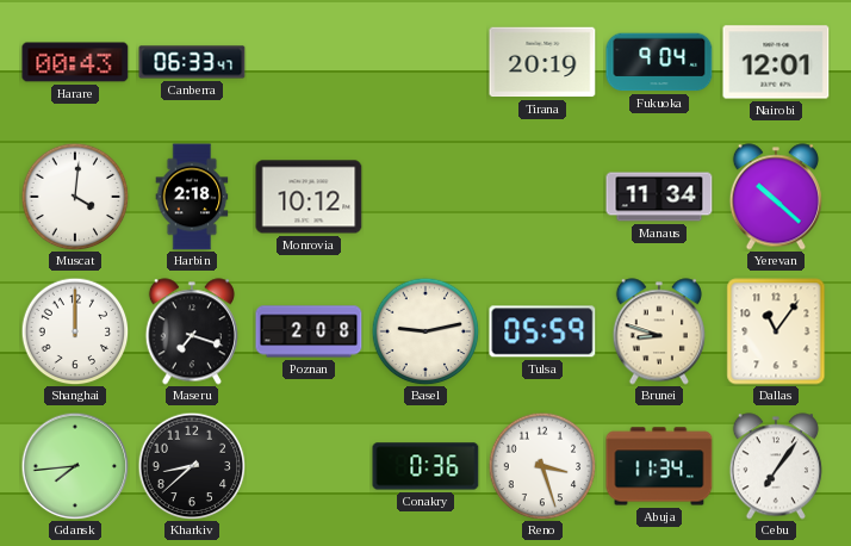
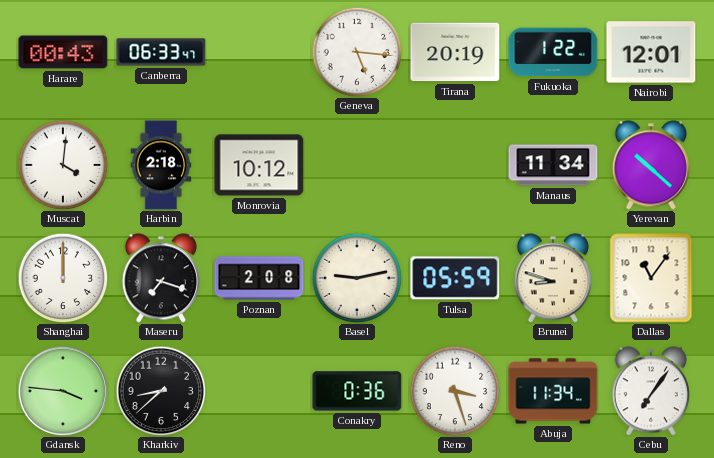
Geneva: none -> 5:16
Fukuoka: 9:04 -> 1:22
Gdansk: 7:44 -> 3:46
